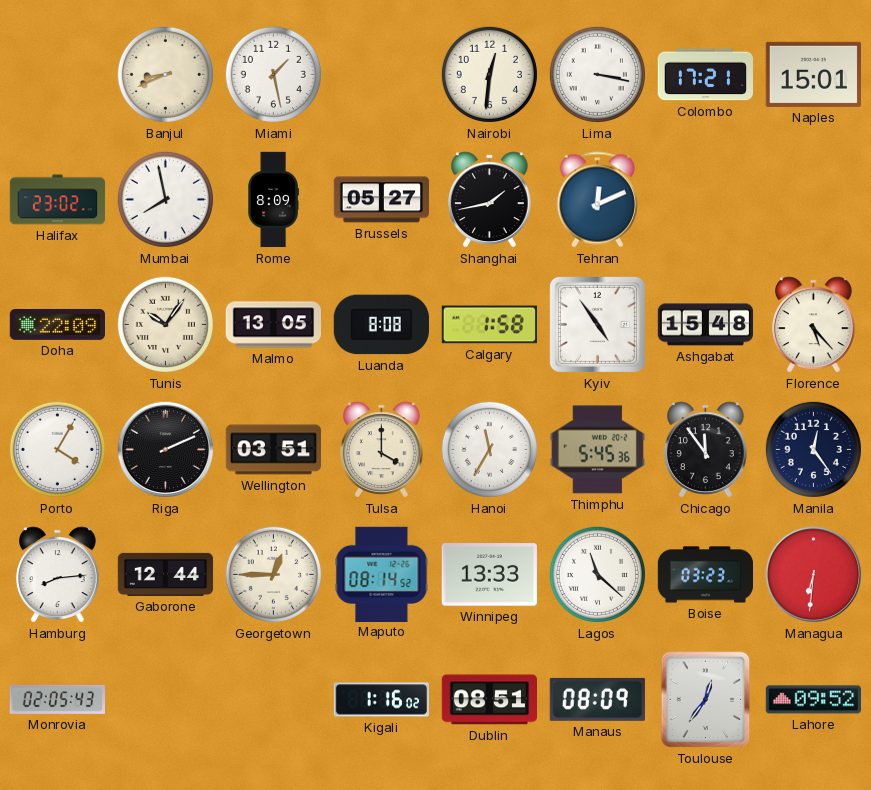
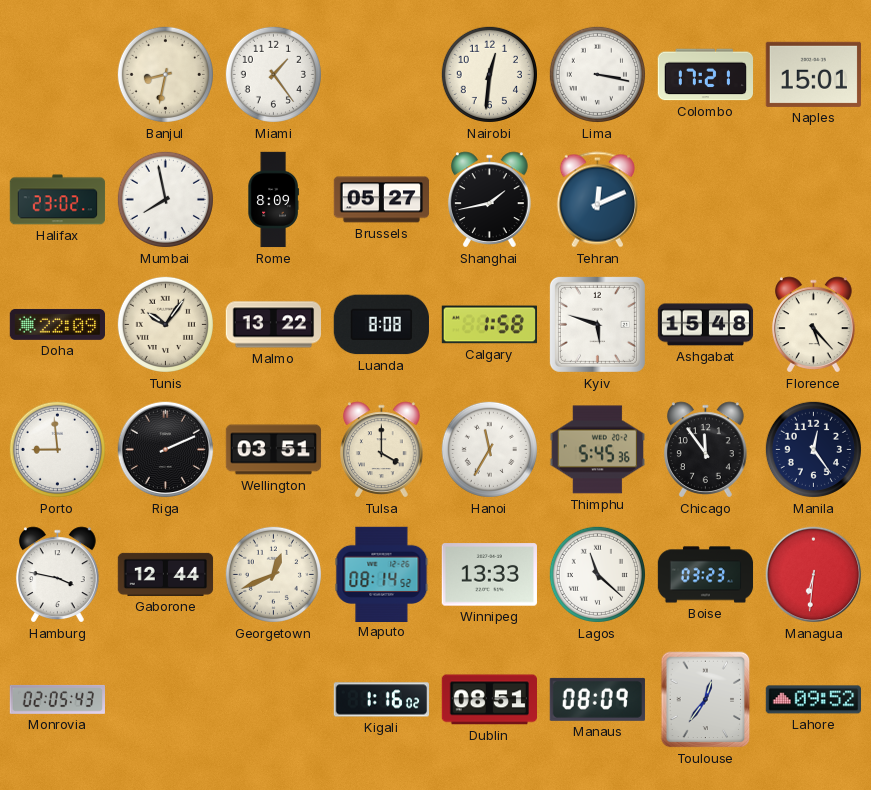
Banjul: 8:41 -> 8:32
Miami: 1:28 -> 1:24
Malmo: 13:05 -> 13:22
Kyiv: 4:54 -> 5:48
Porto: 4:05 -> 8:59
Hamburg: 8:14 -> 3:47
Georgetown: 12:45 -> 12:41
